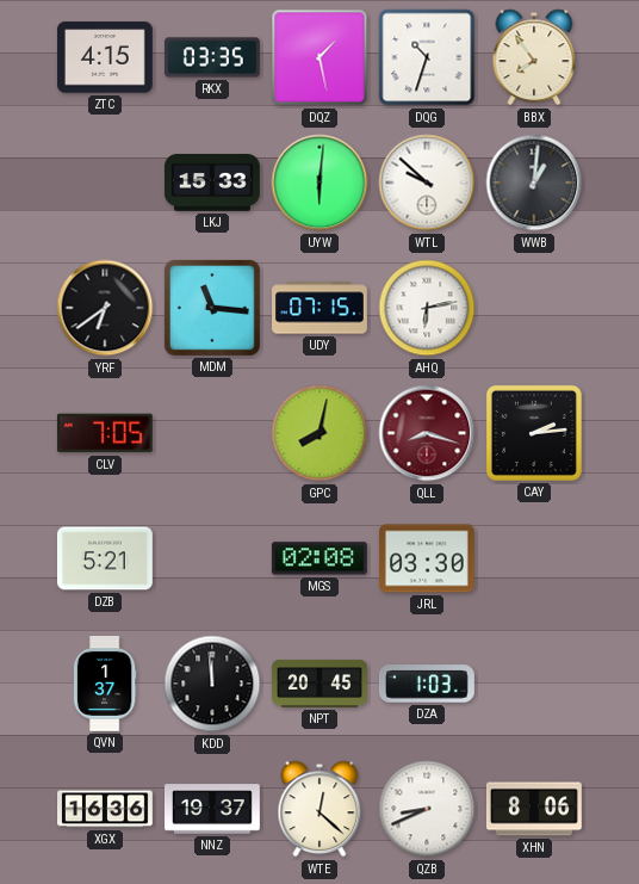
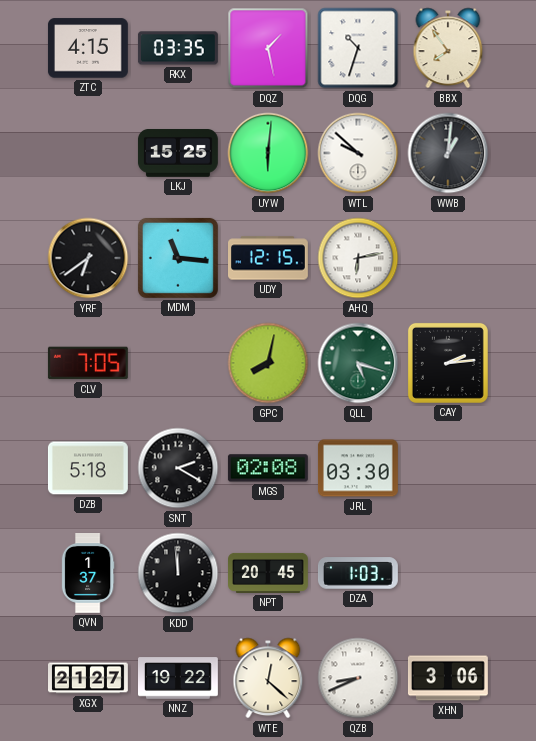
LKJ: 15:33 -> 15:25
UDY: 07:15 -> 12:15
QLL: 8:18 -> 5:18
QLL dial: burgundy -> green
DZB: 5:21 -> 5:18
SNT: none -> 2:20
XGX: 16:36 -> 21:27
NNZ: 19:37 -> 19:22
XHN: 8:06 -> 3:06
